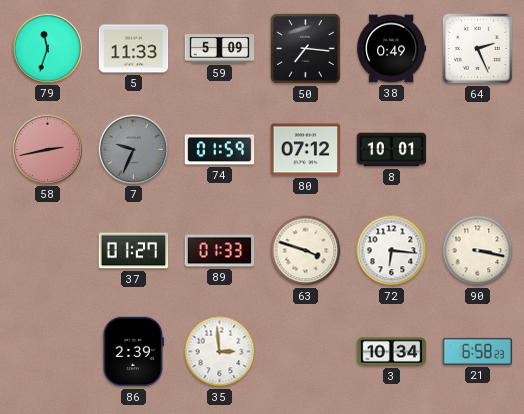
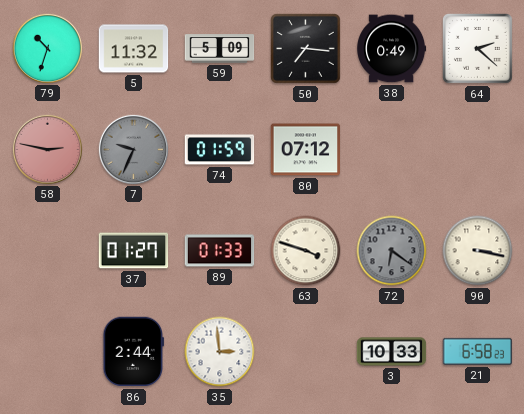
79: 11:33 -> 10:33
5: 11:33 -> 11:32
64: 2:26 -> 2:22
58: 2:43 -> 2:47
8: 10:01 -> none
72: 6:16 -> 6:21
72 dial: white -> grey
86: 2:39 -> 2:44
3: 10:34 -> 10:33
